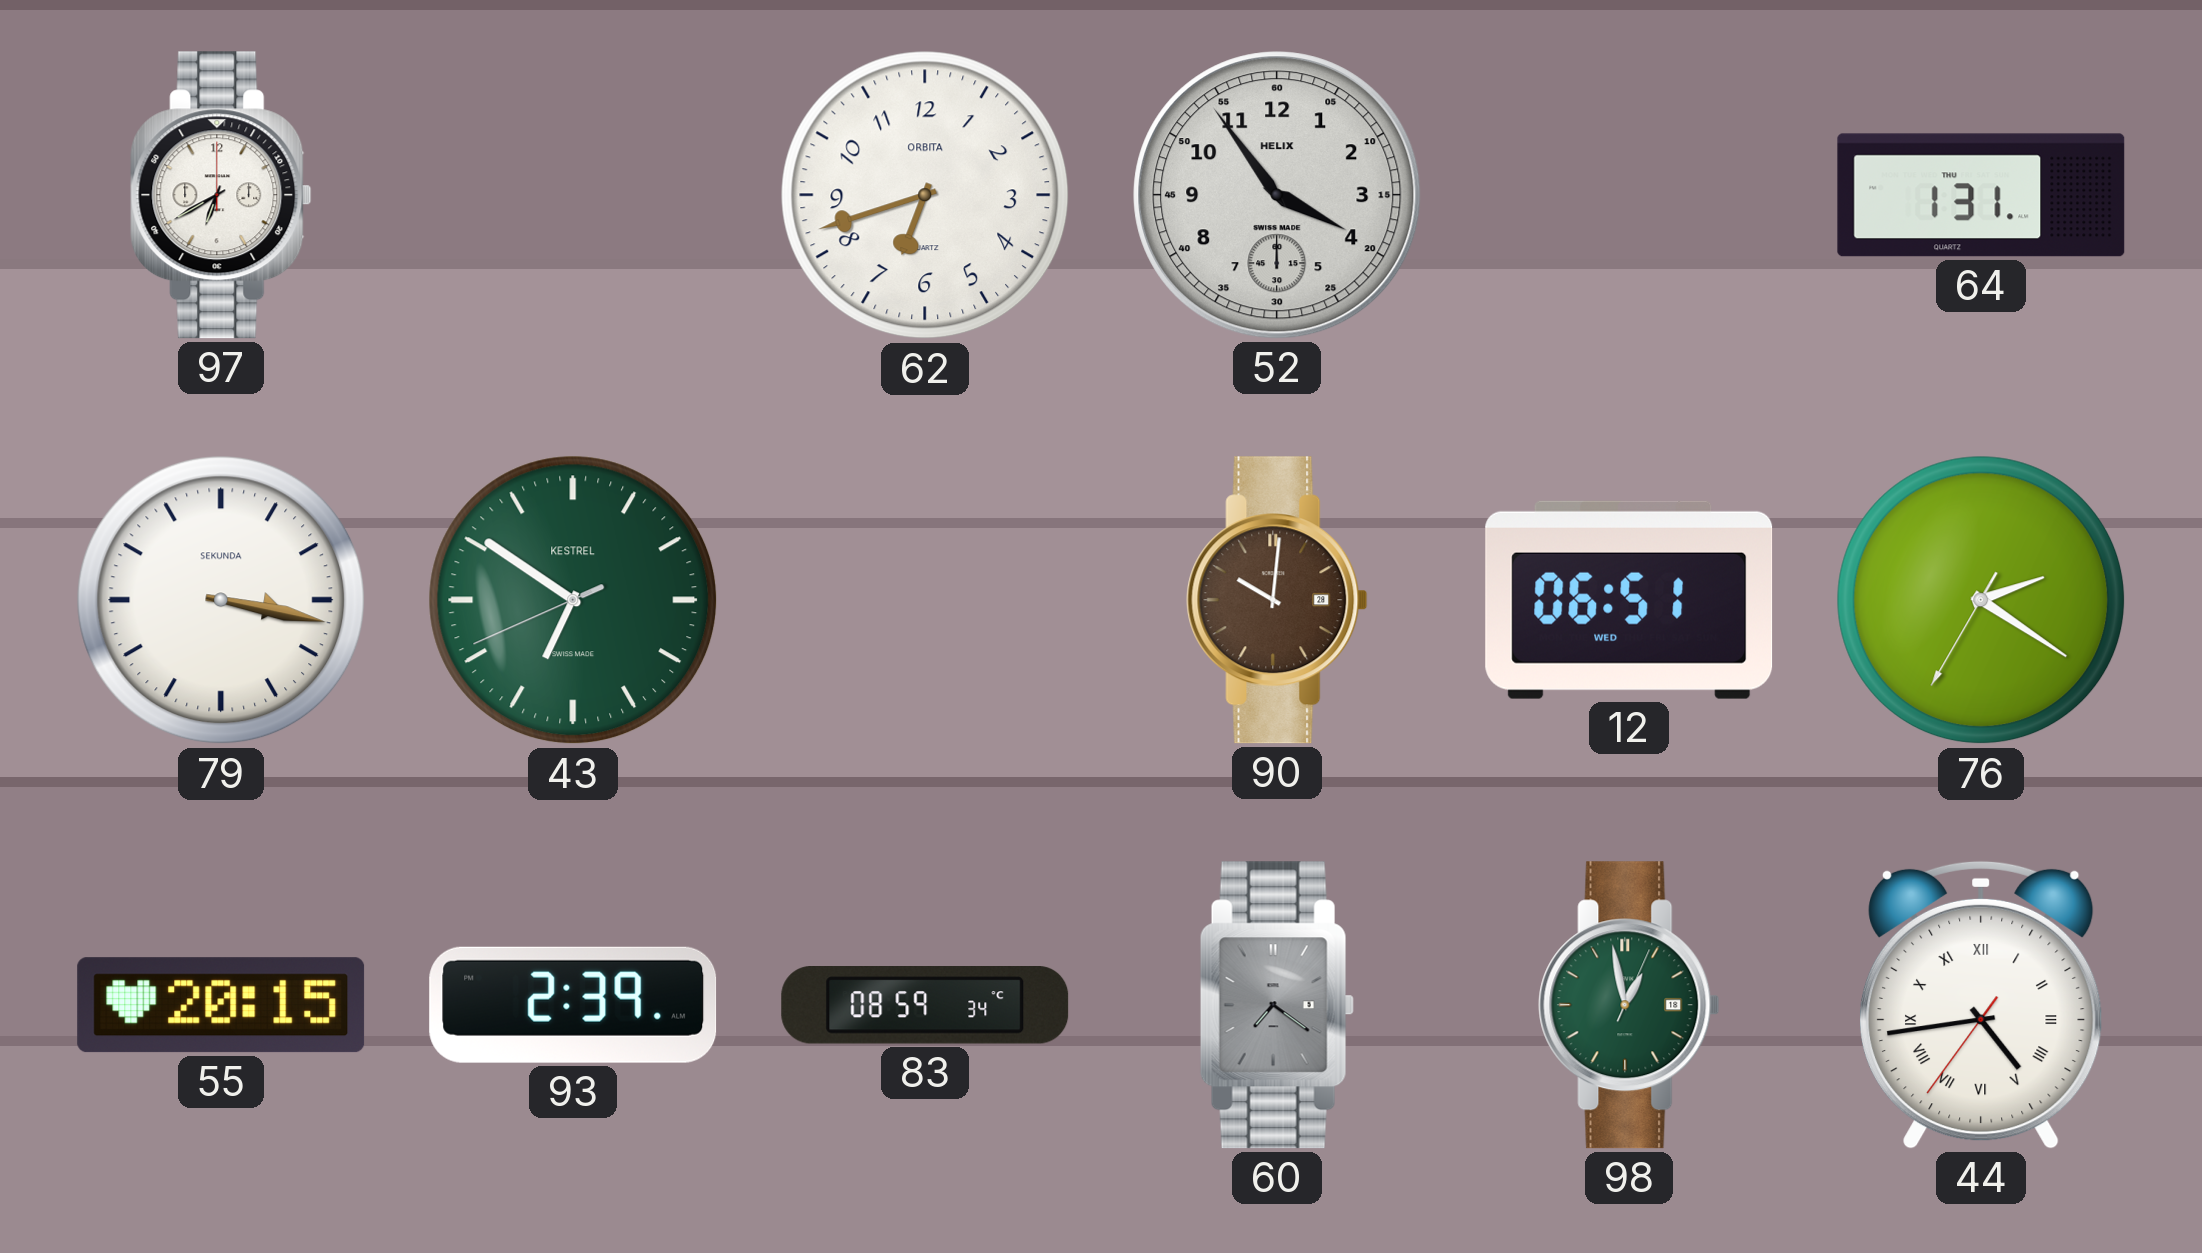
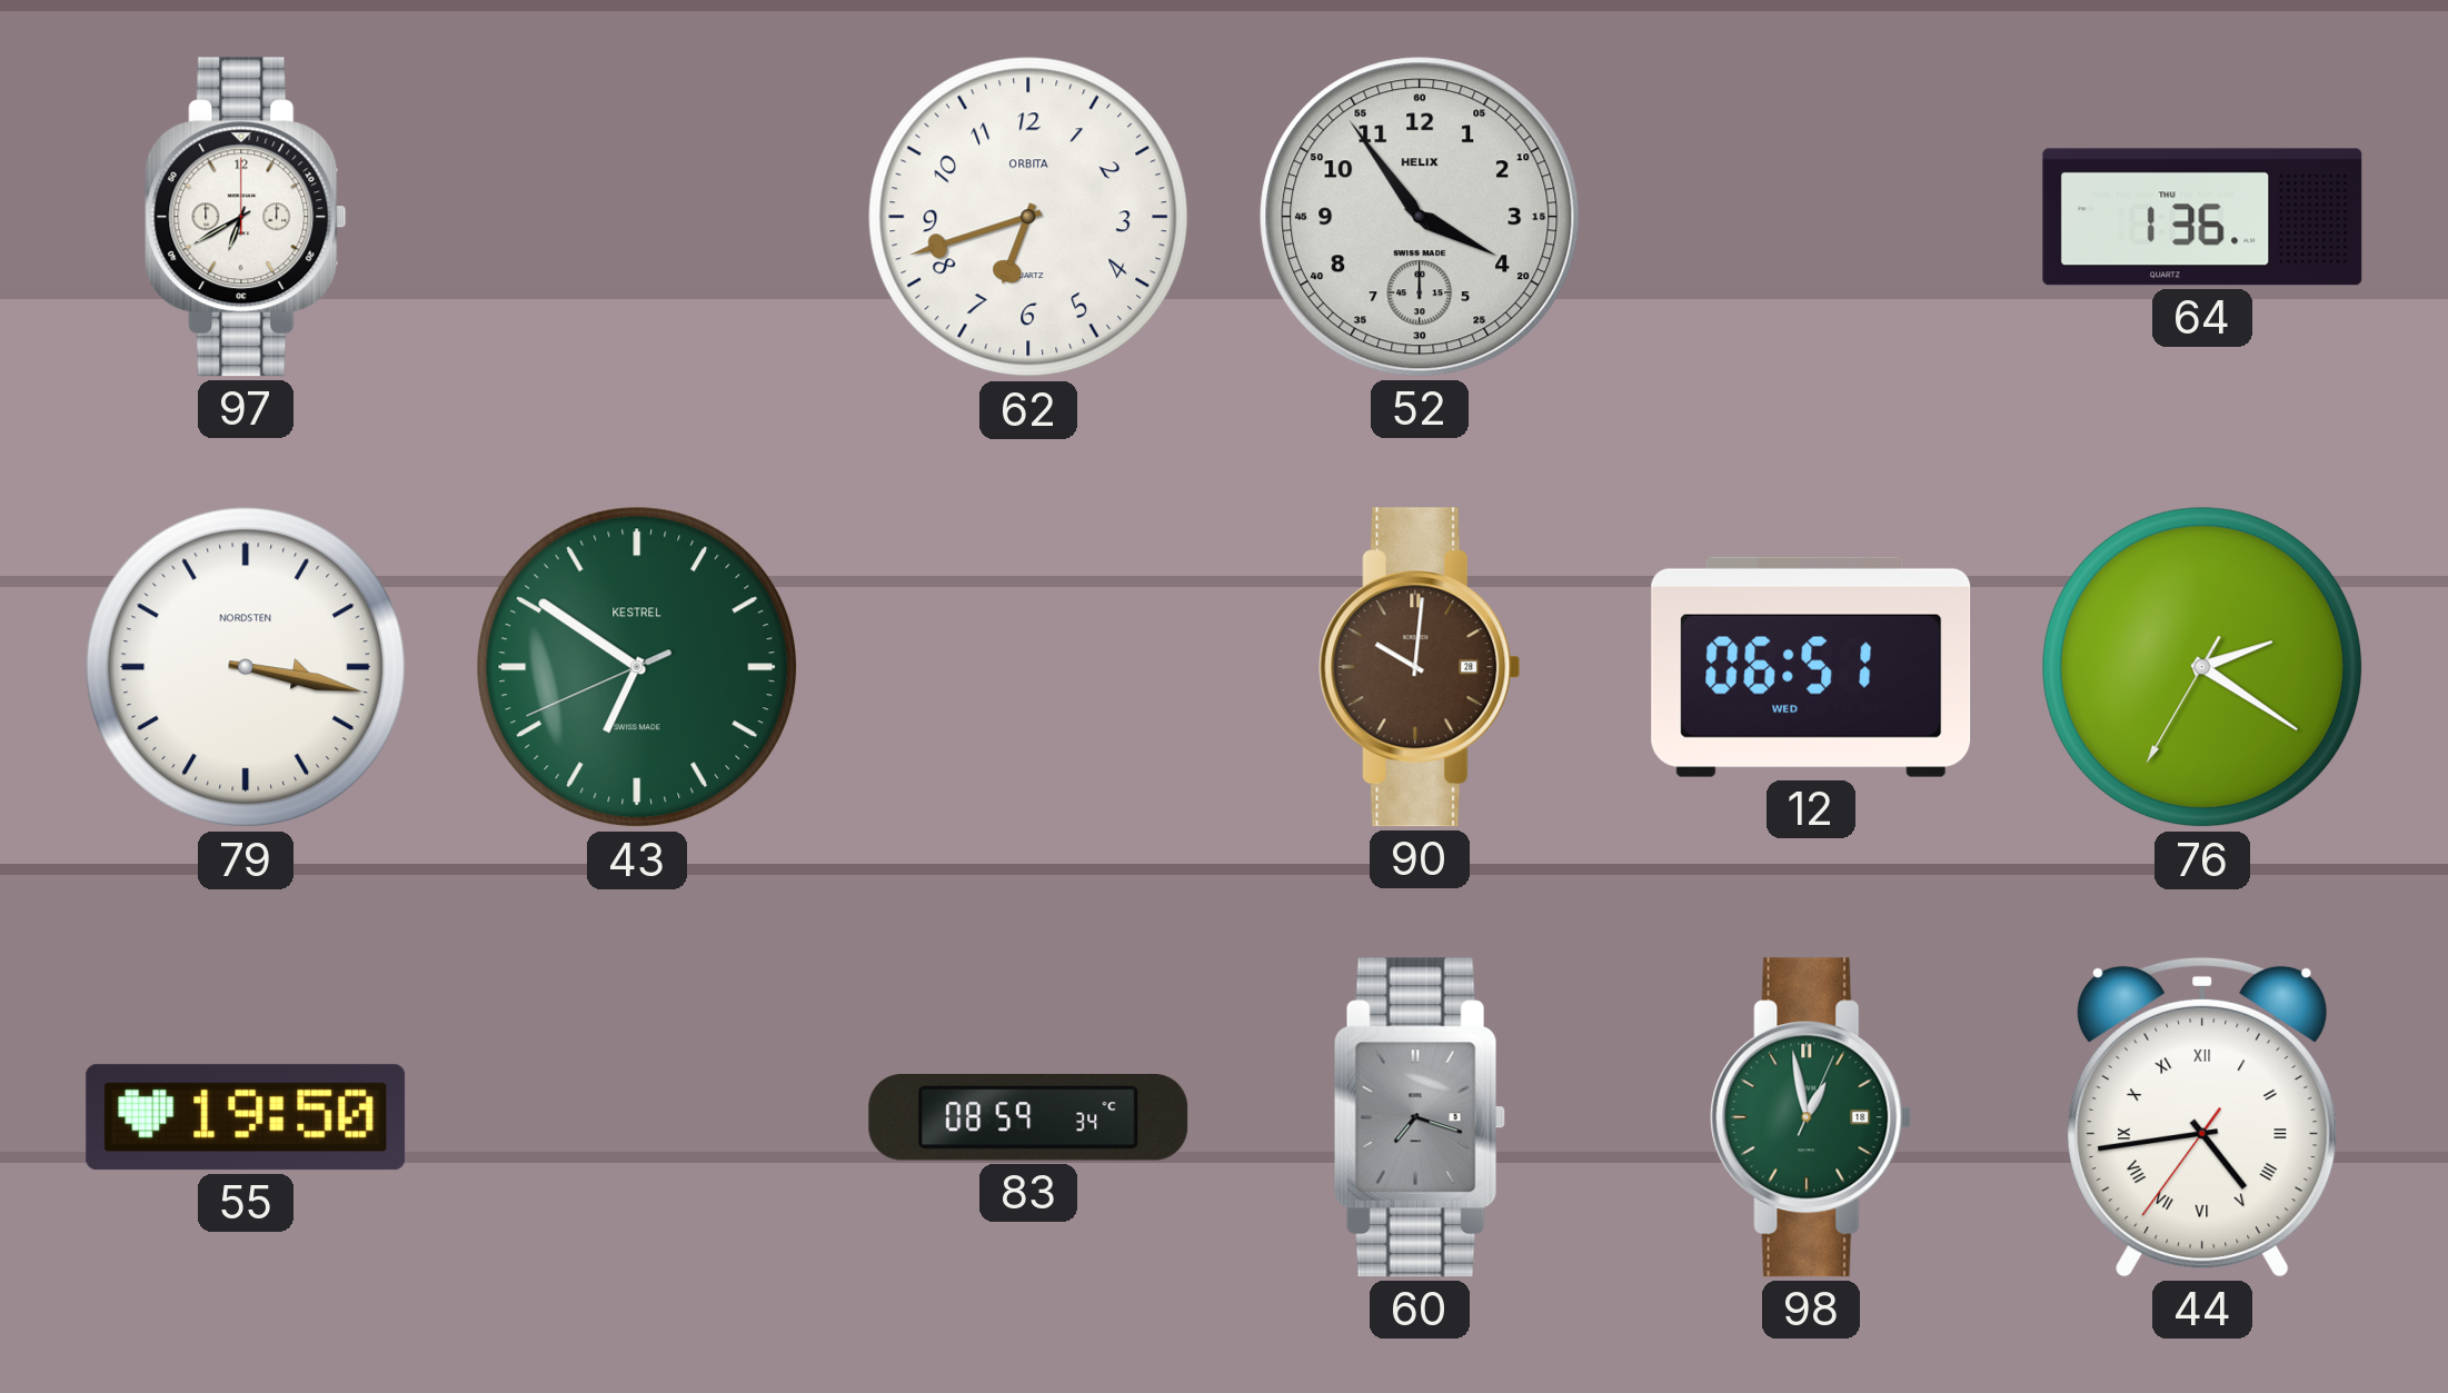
64: 1:31 -> 1:36
79 brand: SEKUNDA -> NORDSTEN
55: 20:15 -> 19:50
93: 2:39 -> none
60: 7:21 -> 7:18
